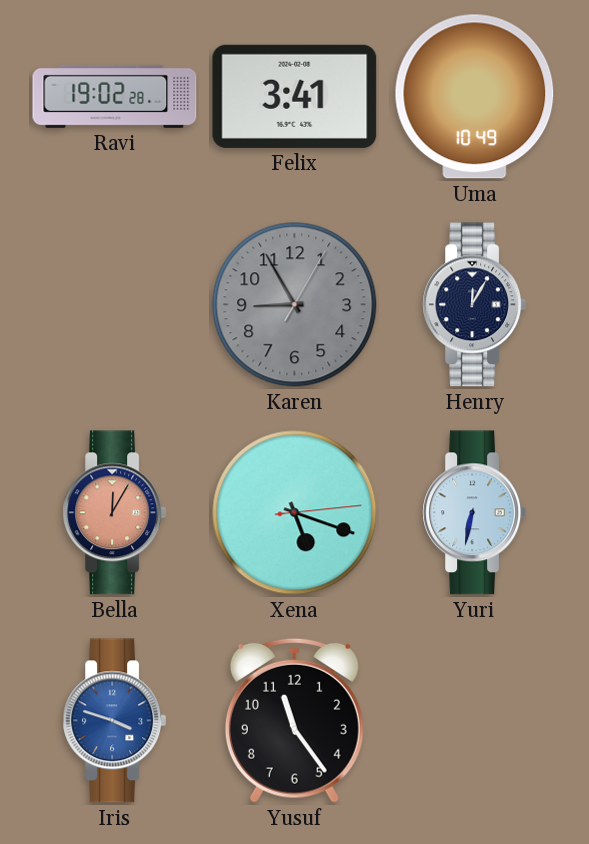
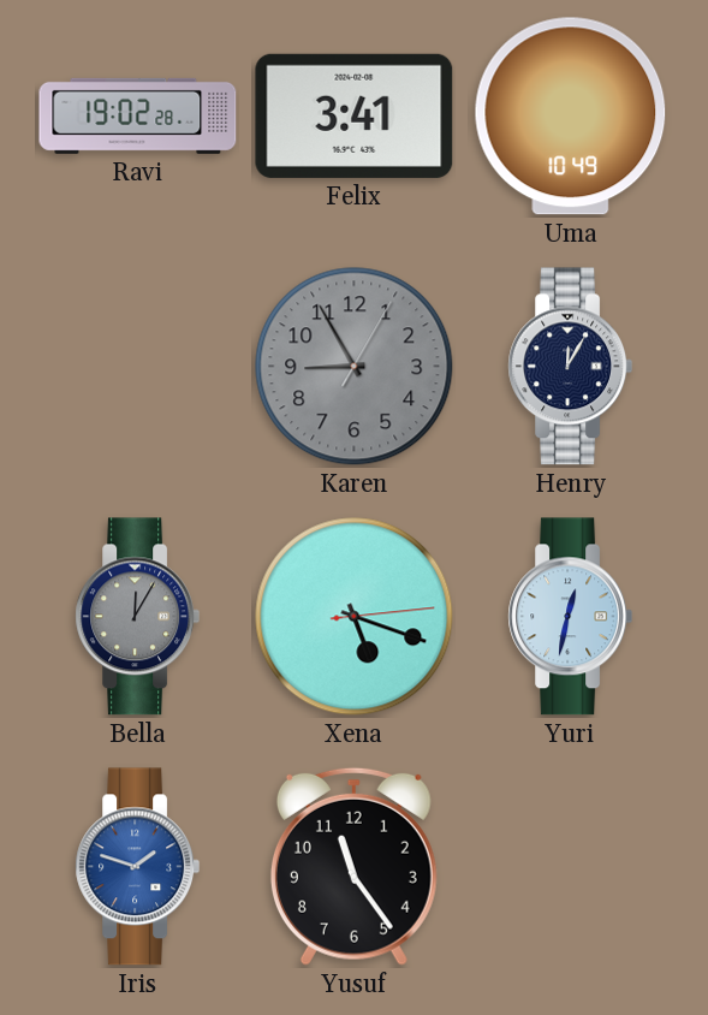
Bella dial: salmon -> grey
Yuri: 6:32 -> 12:32
Iris: 3:48 -> 1:48
